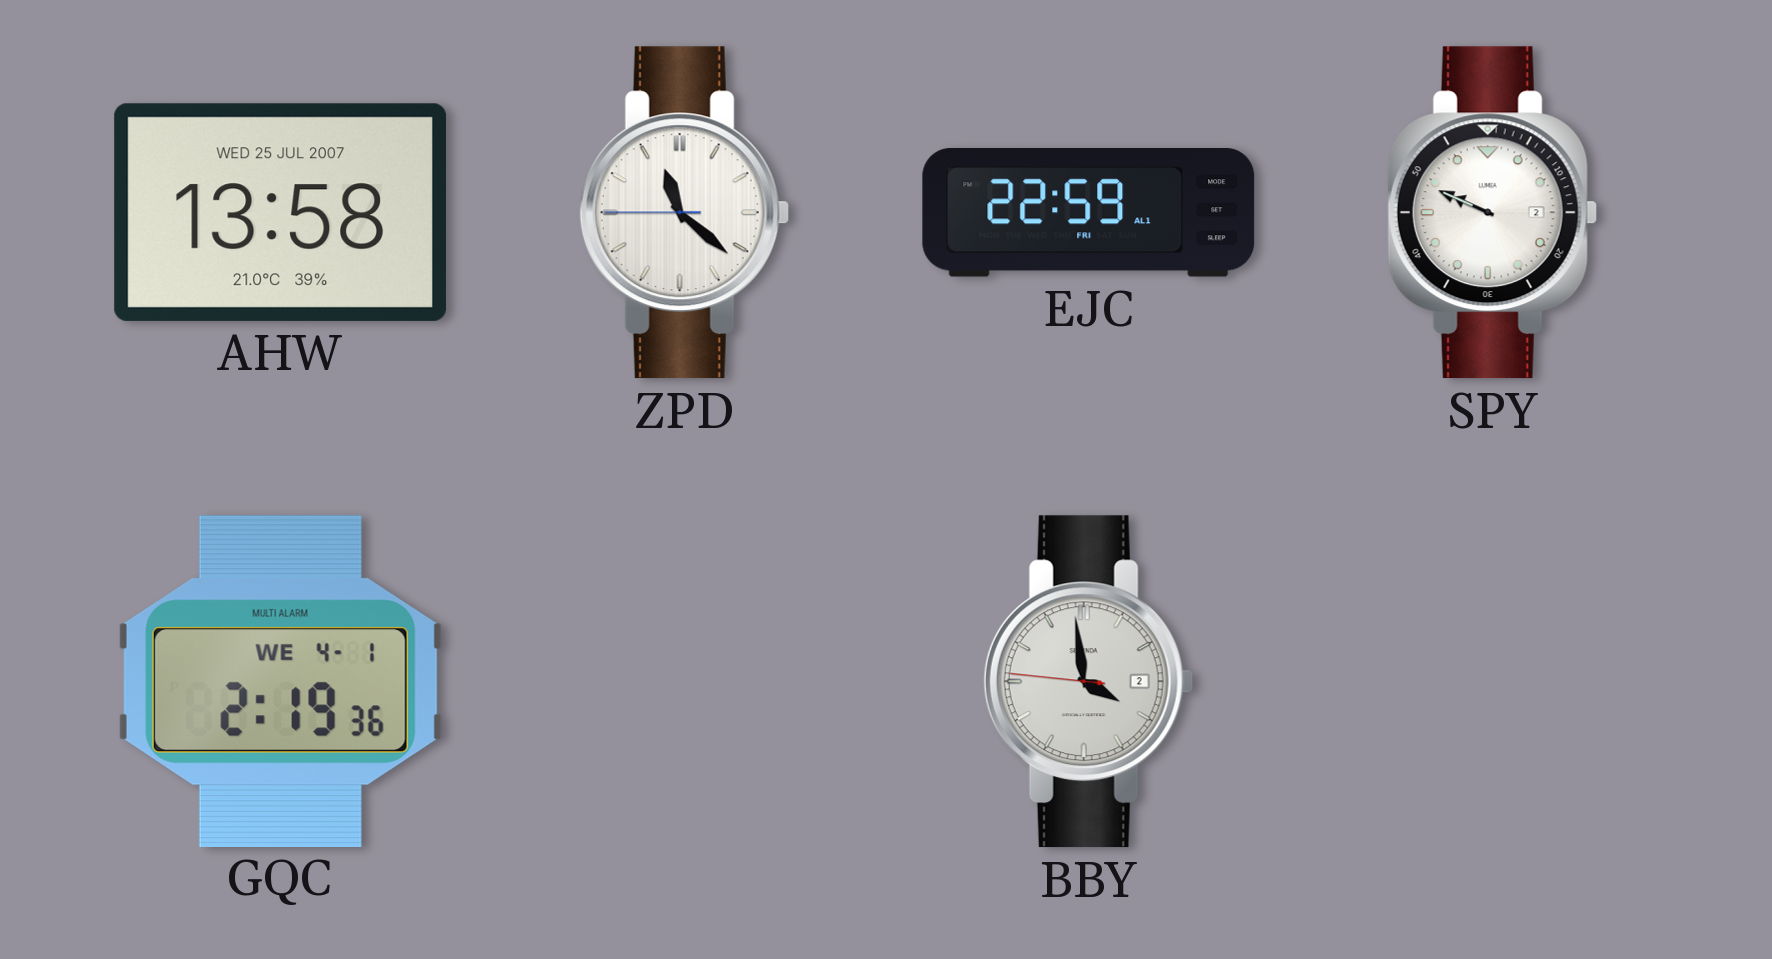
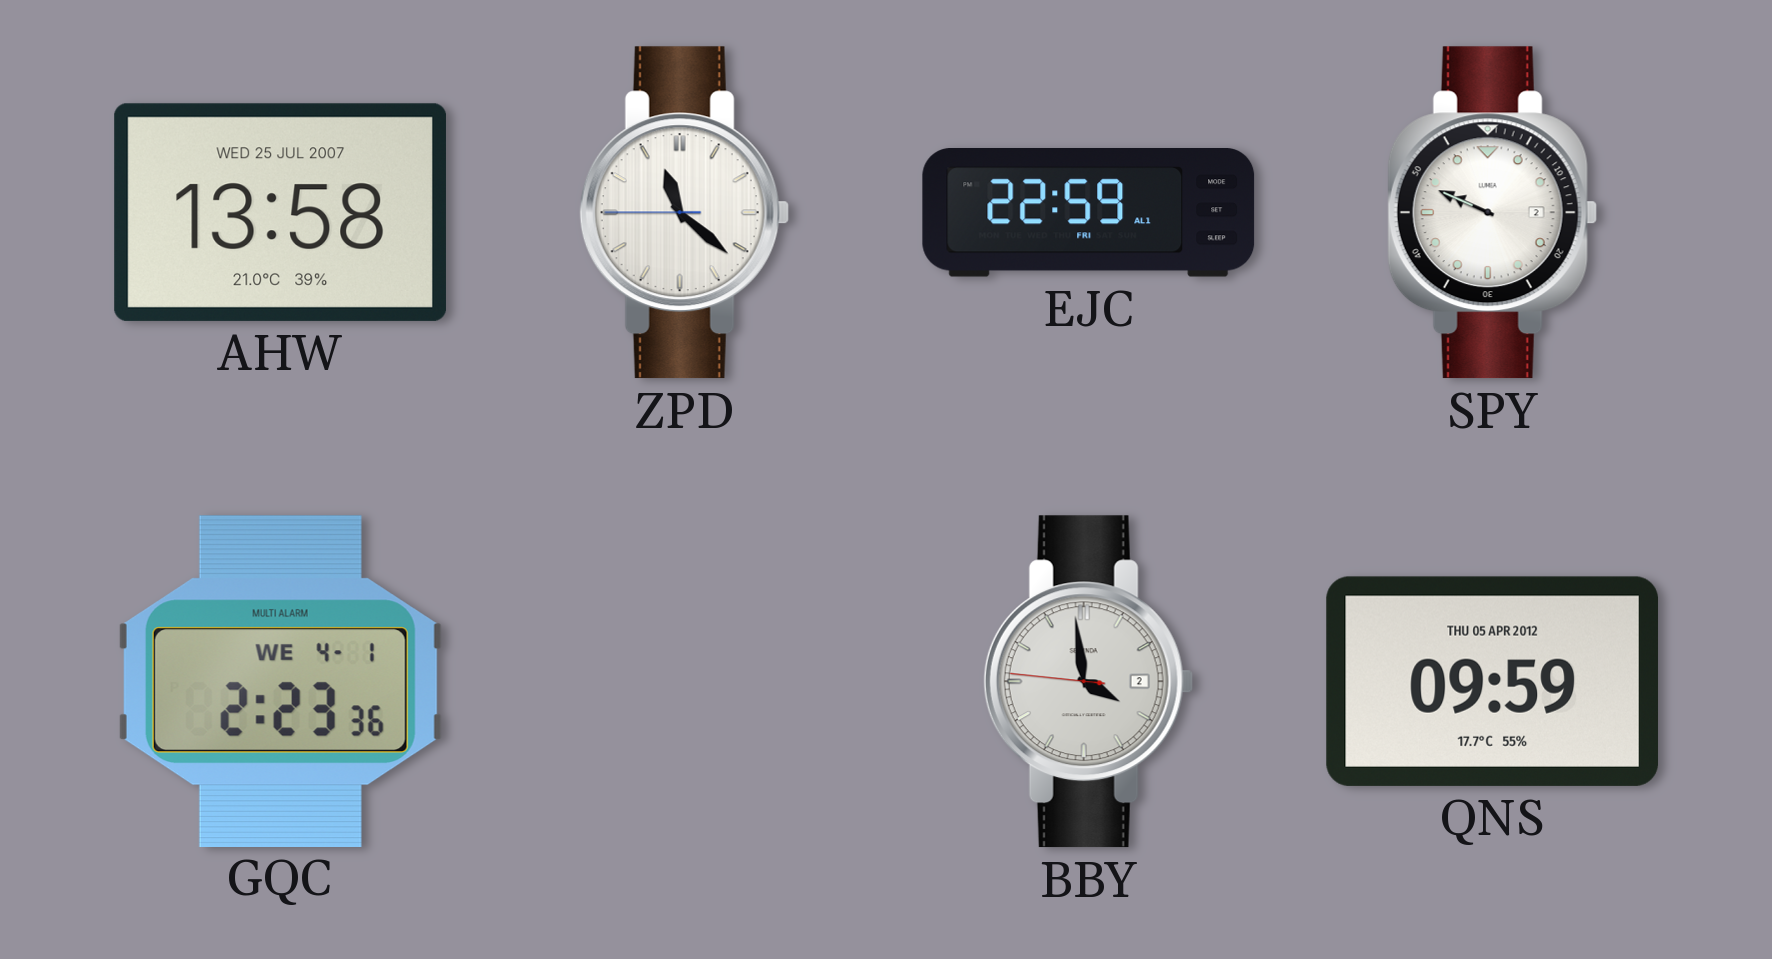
GQC: 2:19 -> 2:23
QNS: none -> 09:59
